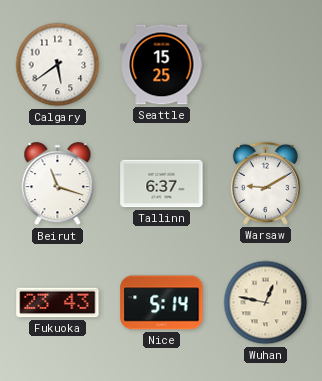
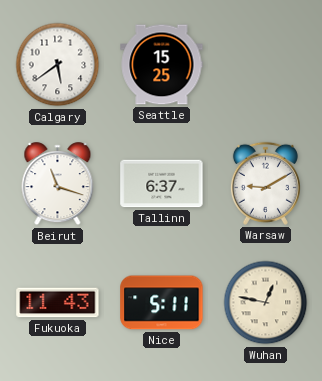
Fukuoka: 23:43 -> 11:43
Nice: 5:14 -> 5:11
